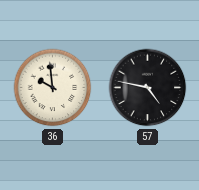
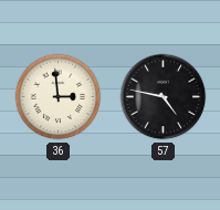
36: 9:59 -> 2:59
